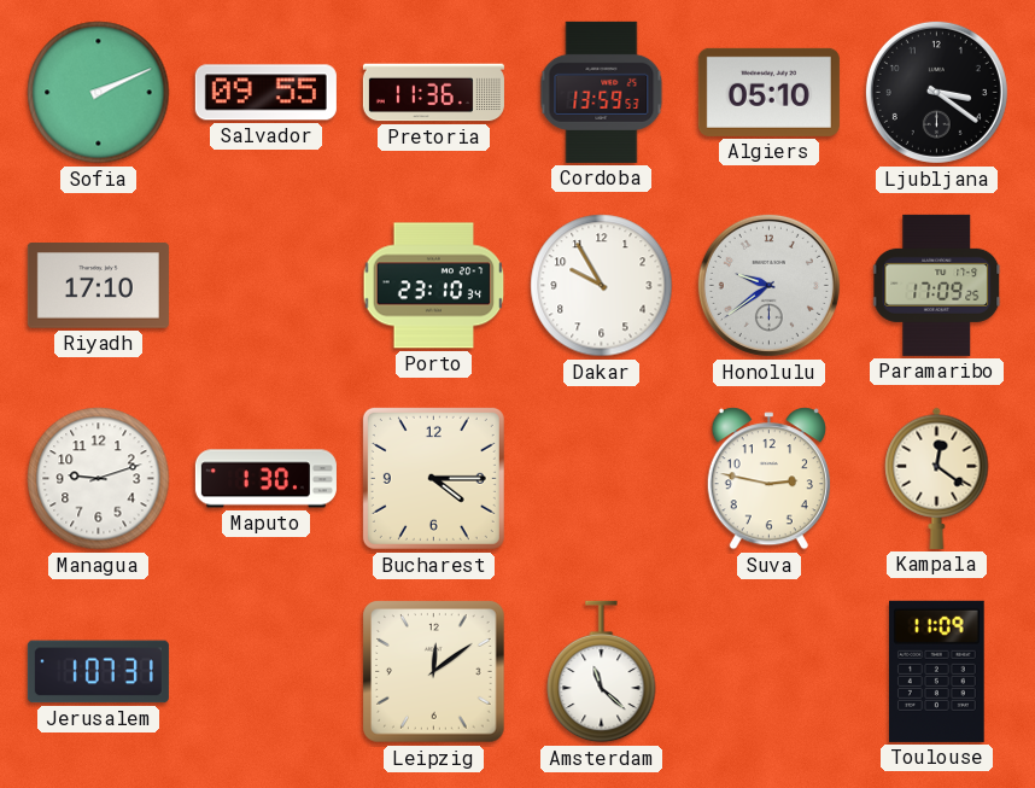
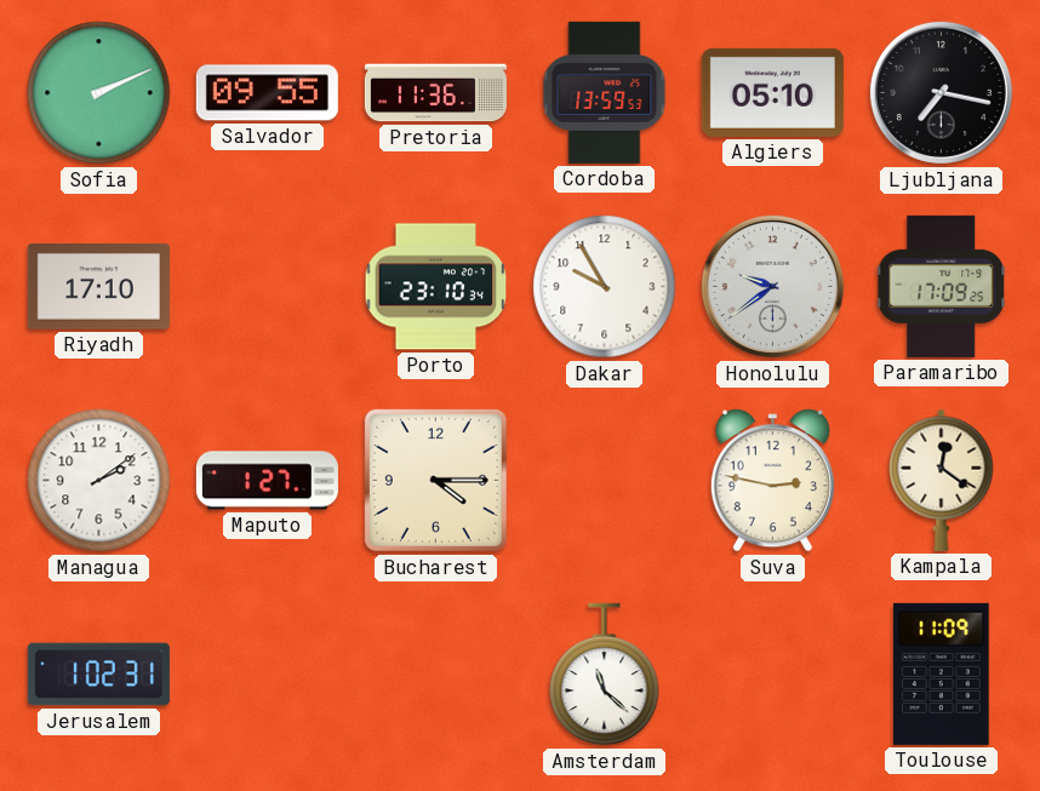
Ljubljana: 3:21 -> 7:17
Managua: 9:12 -> 2:09
Maputo: 1:30 -> 1:27
Jerusalem: 1:07 -> 1:02
Leipzig: 12:09 -> none
